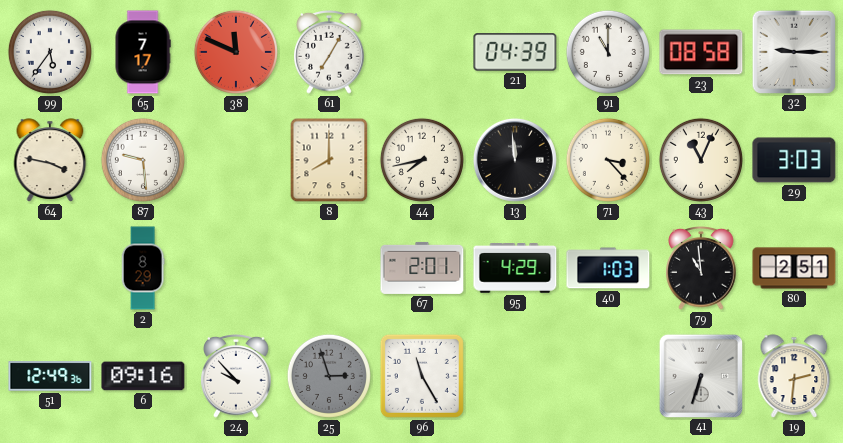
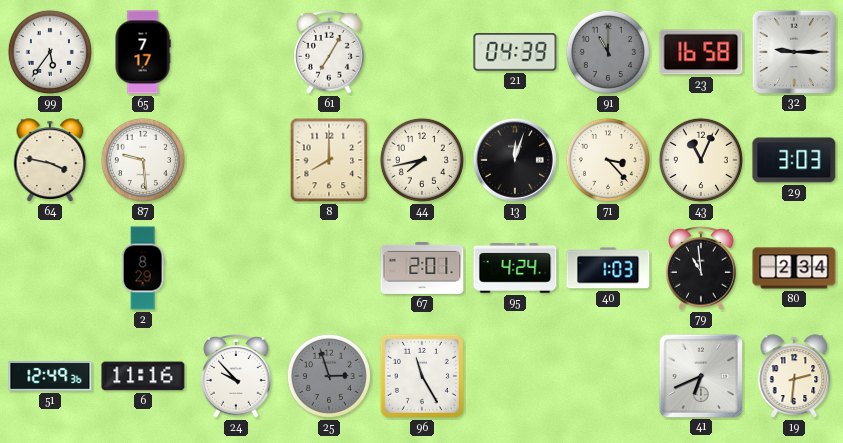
38: 11:49 -> none
91 dial: white -> grey
23: 08:58 -> 16:58
13: 11:59 -> 12:03
95: 4:29 -> 4:24
80: 2:51 -> 2:34
6: 09:16 -> 11:16
41: 6:33 -> 6:41
